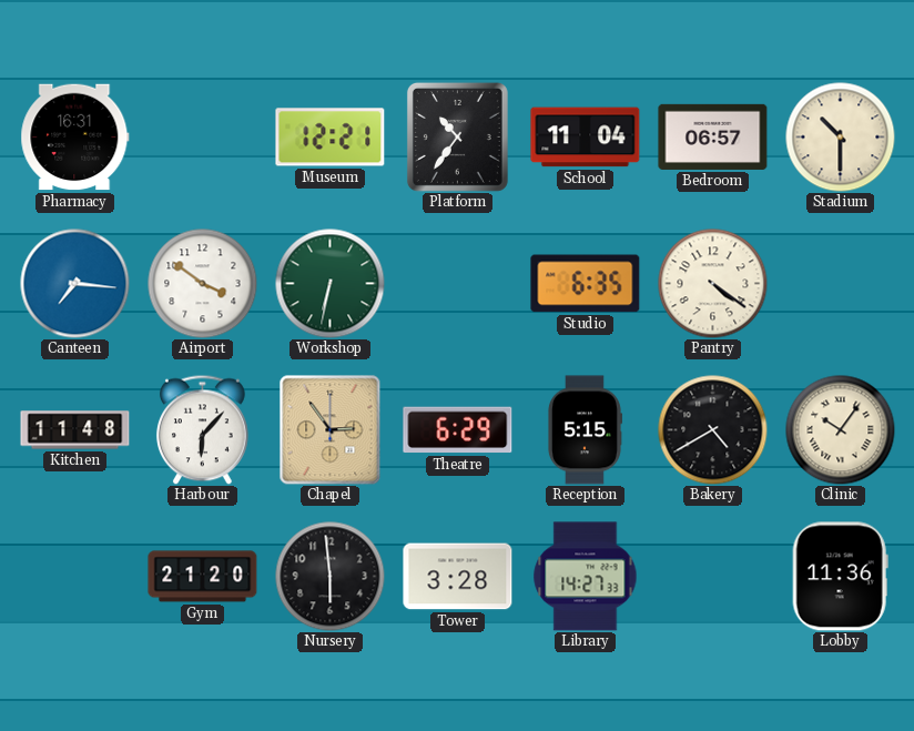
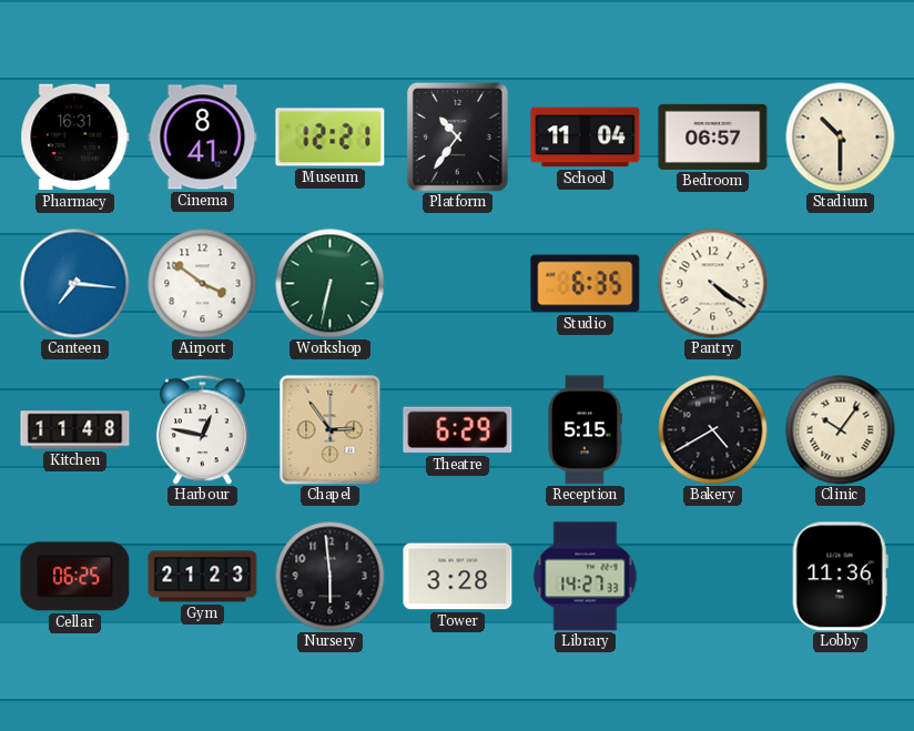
Cinema: none -> 8:41
Harbour: 6:07 -> 12:47
Cellar: none -> 06:25
Gym: 21:20 -> 21:23
